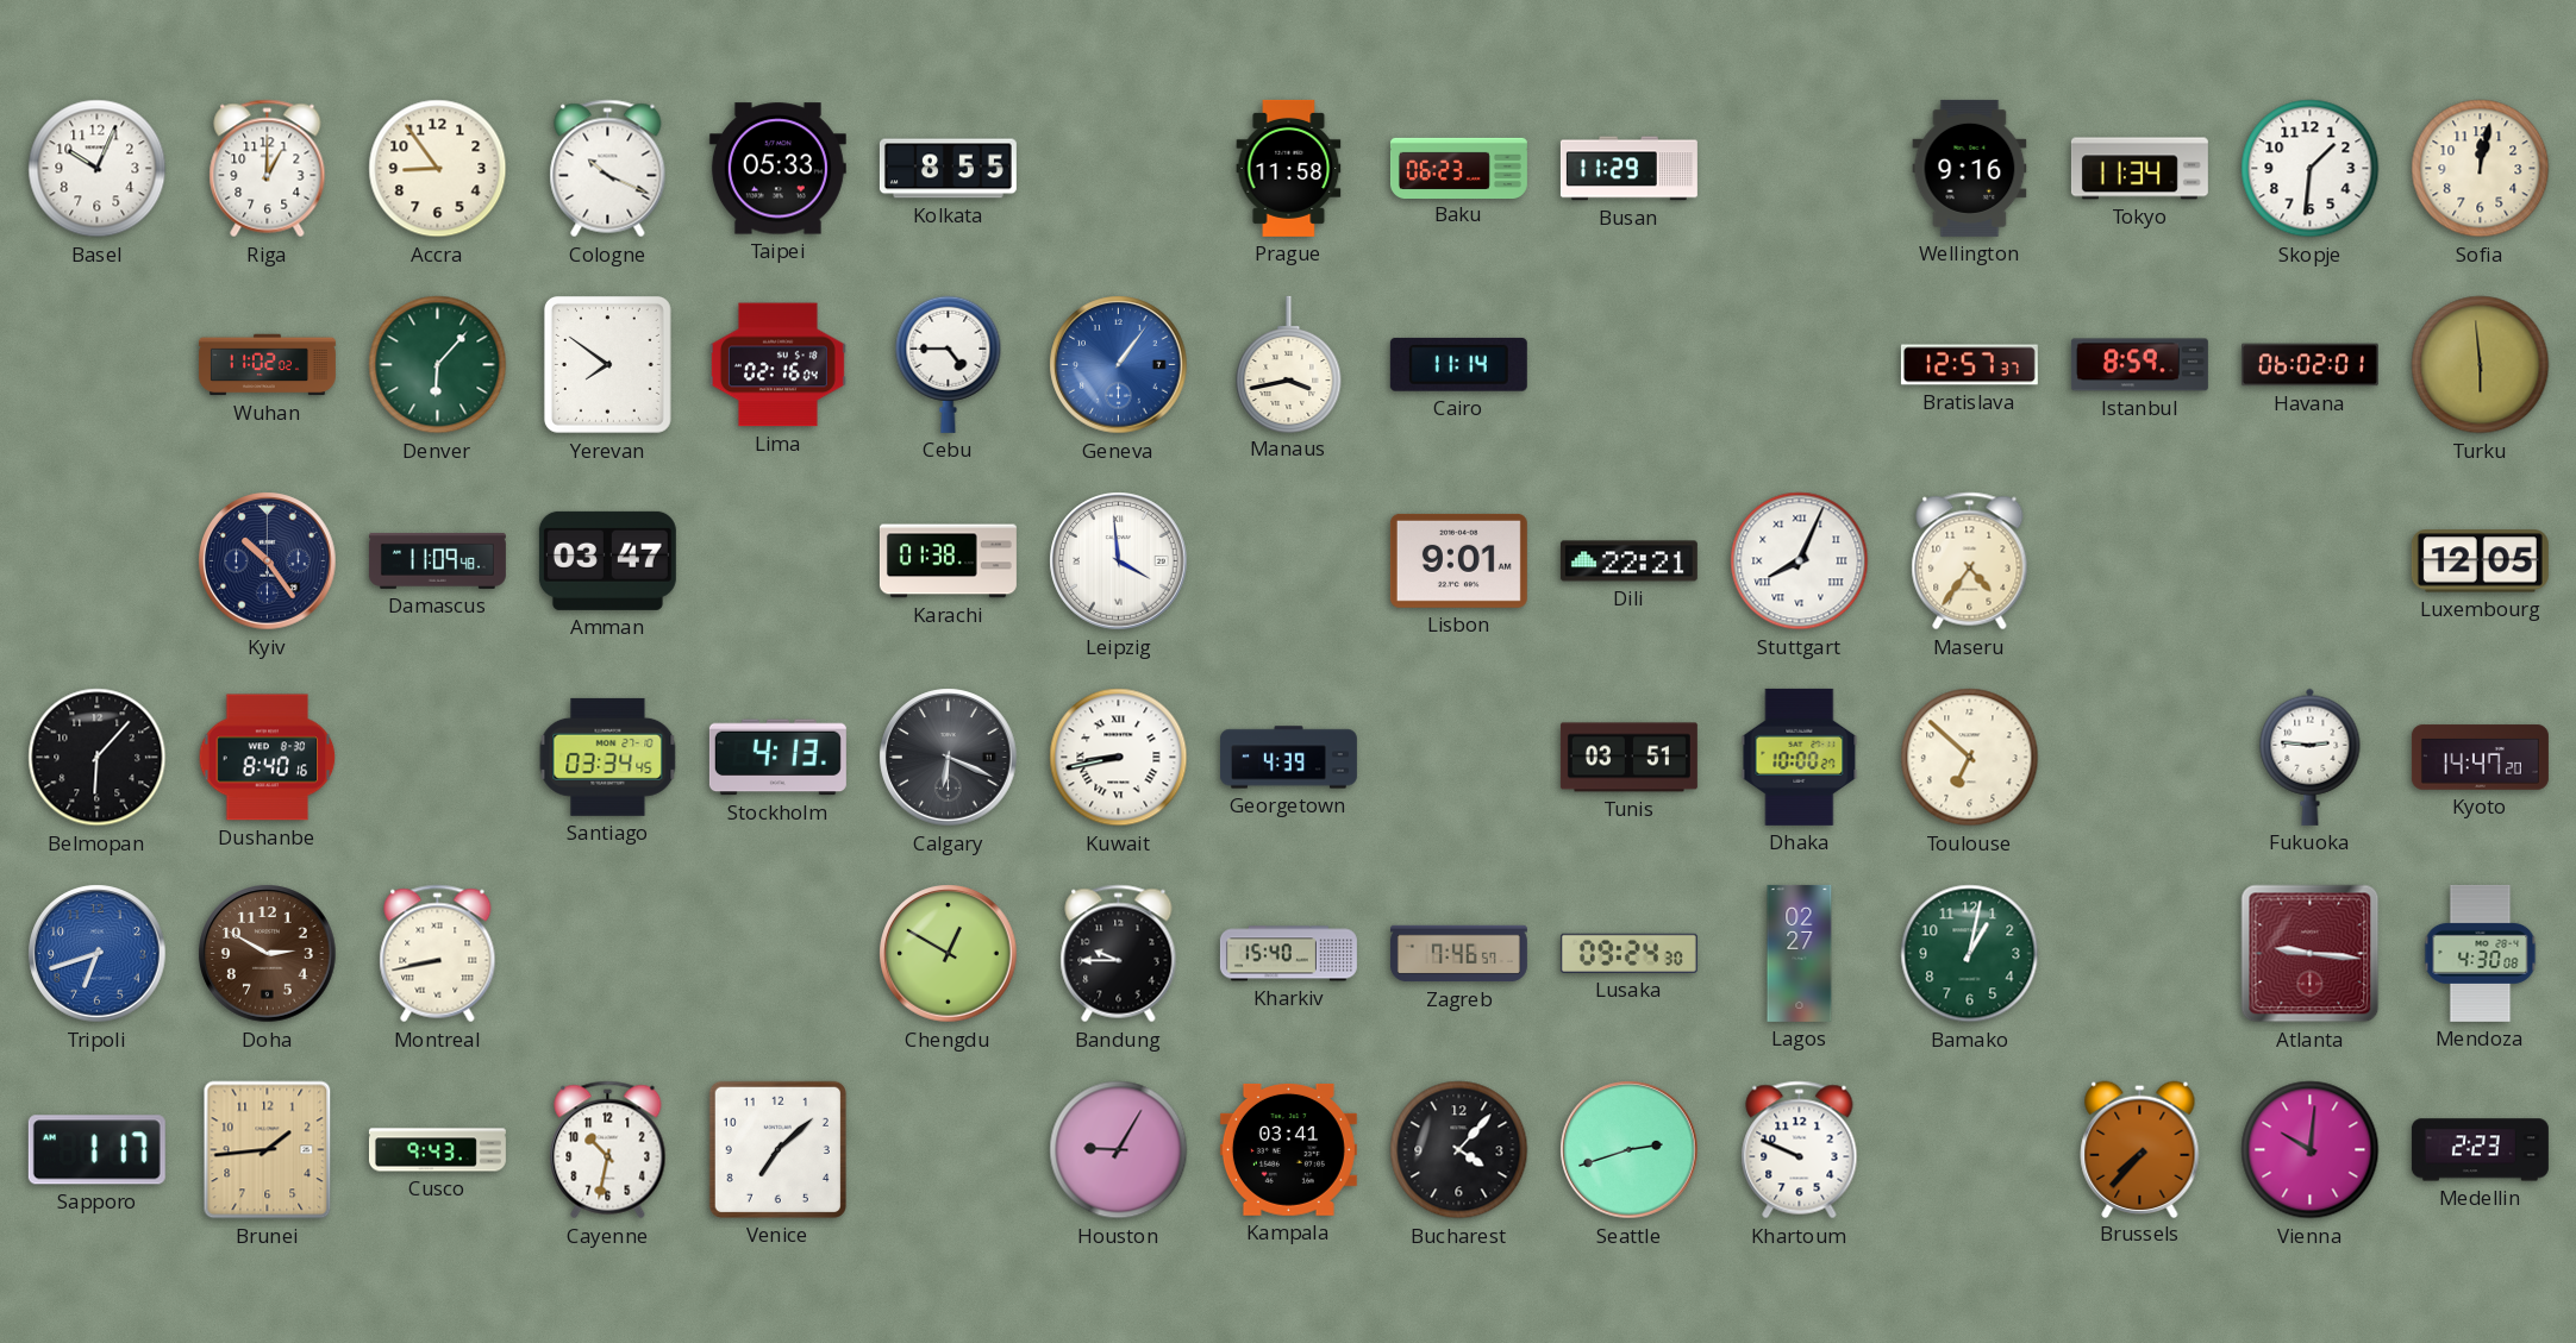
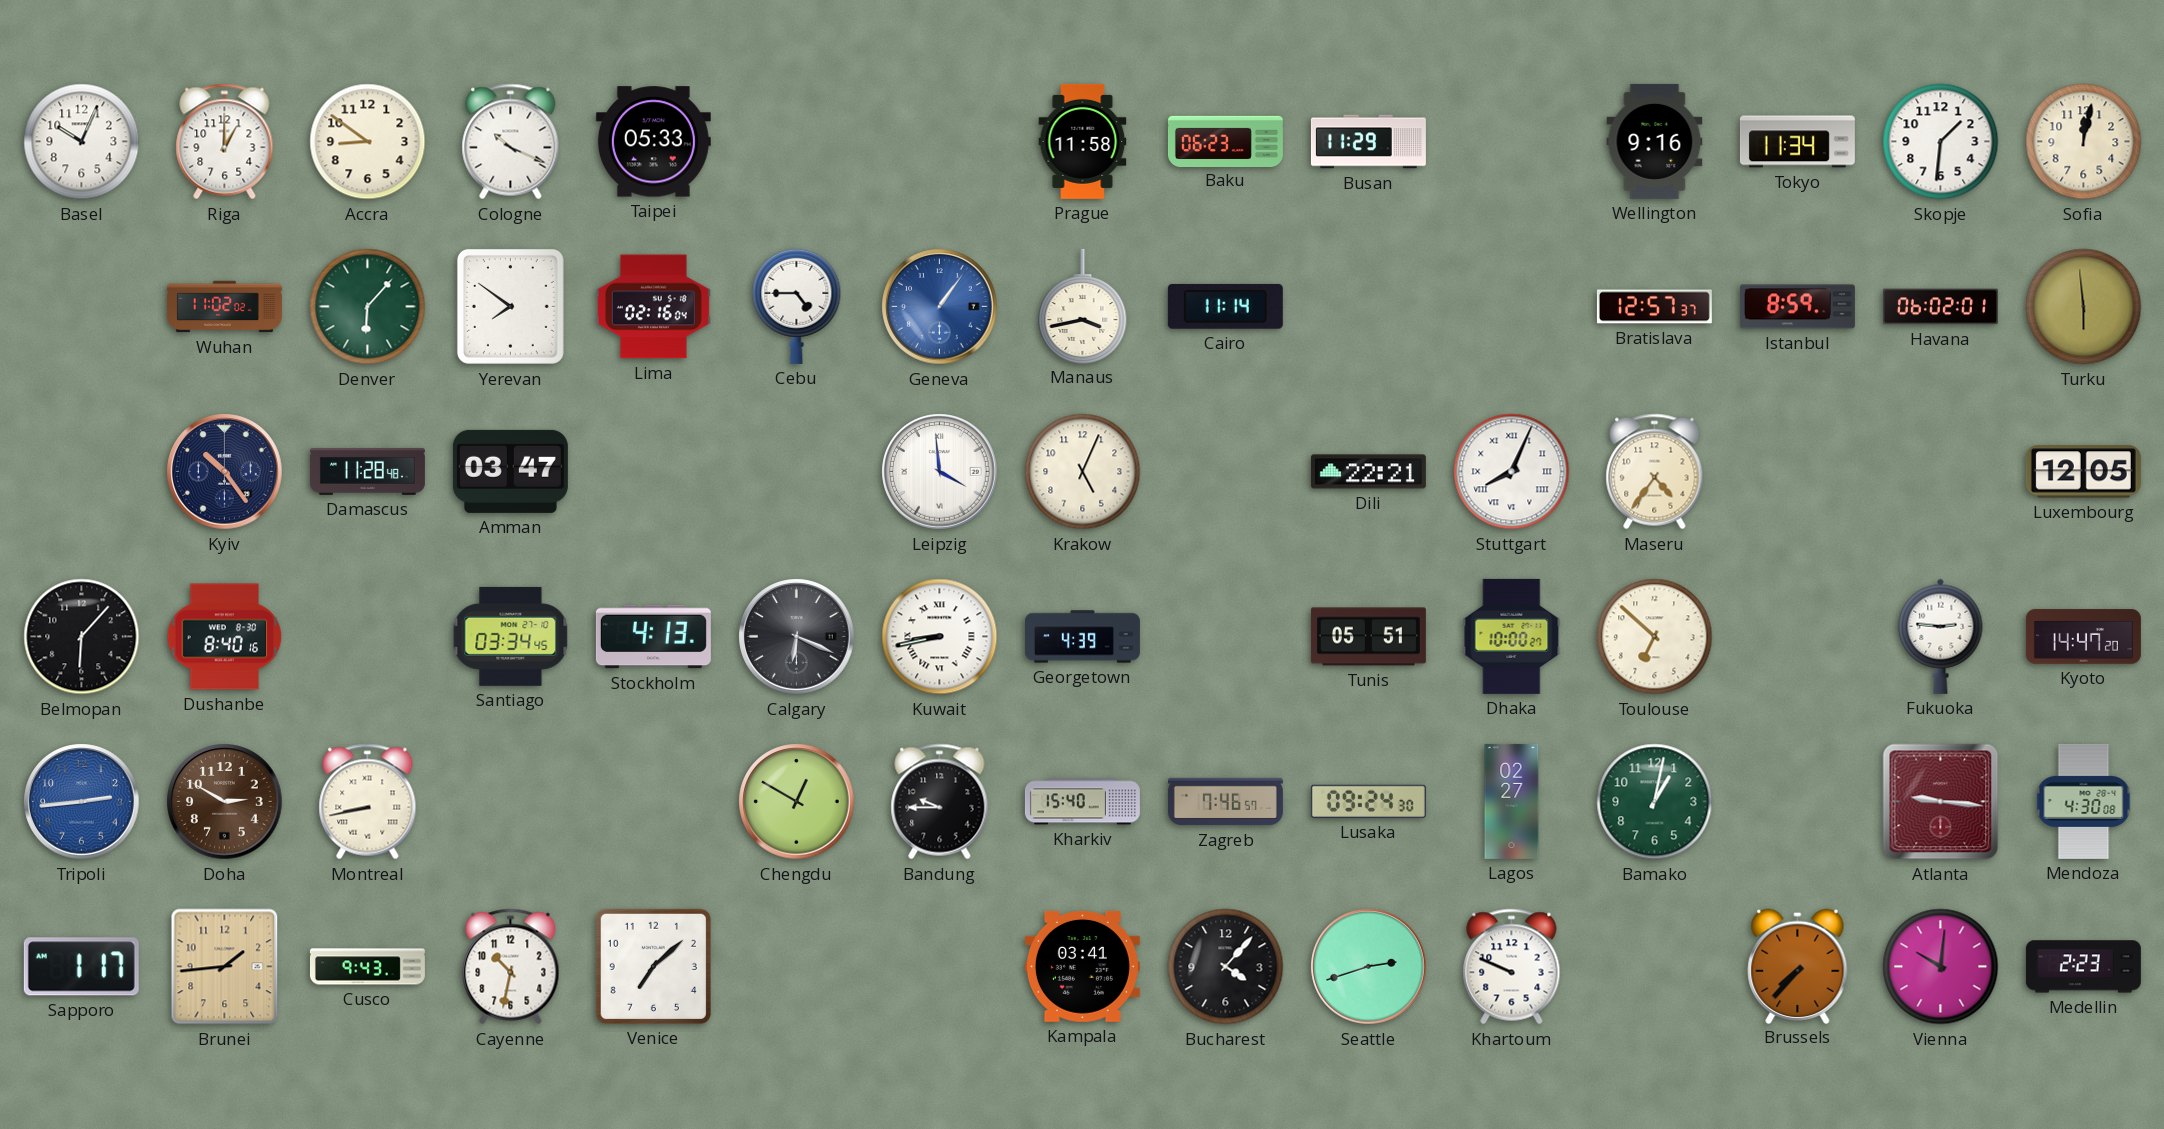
Accra: 8:54 -> 8:51
Kolkata: 8:55 -> none
Damascus: 11:09 -> 11:28
Karachi: 01:38 -> none
Krakow: none -> 5:04
Lisbon: 9:01 -> none
Tunis: 03:51 -> 05:51
Tripoli: 6:42 -> 2:44
Houston: 9:05 -> none
